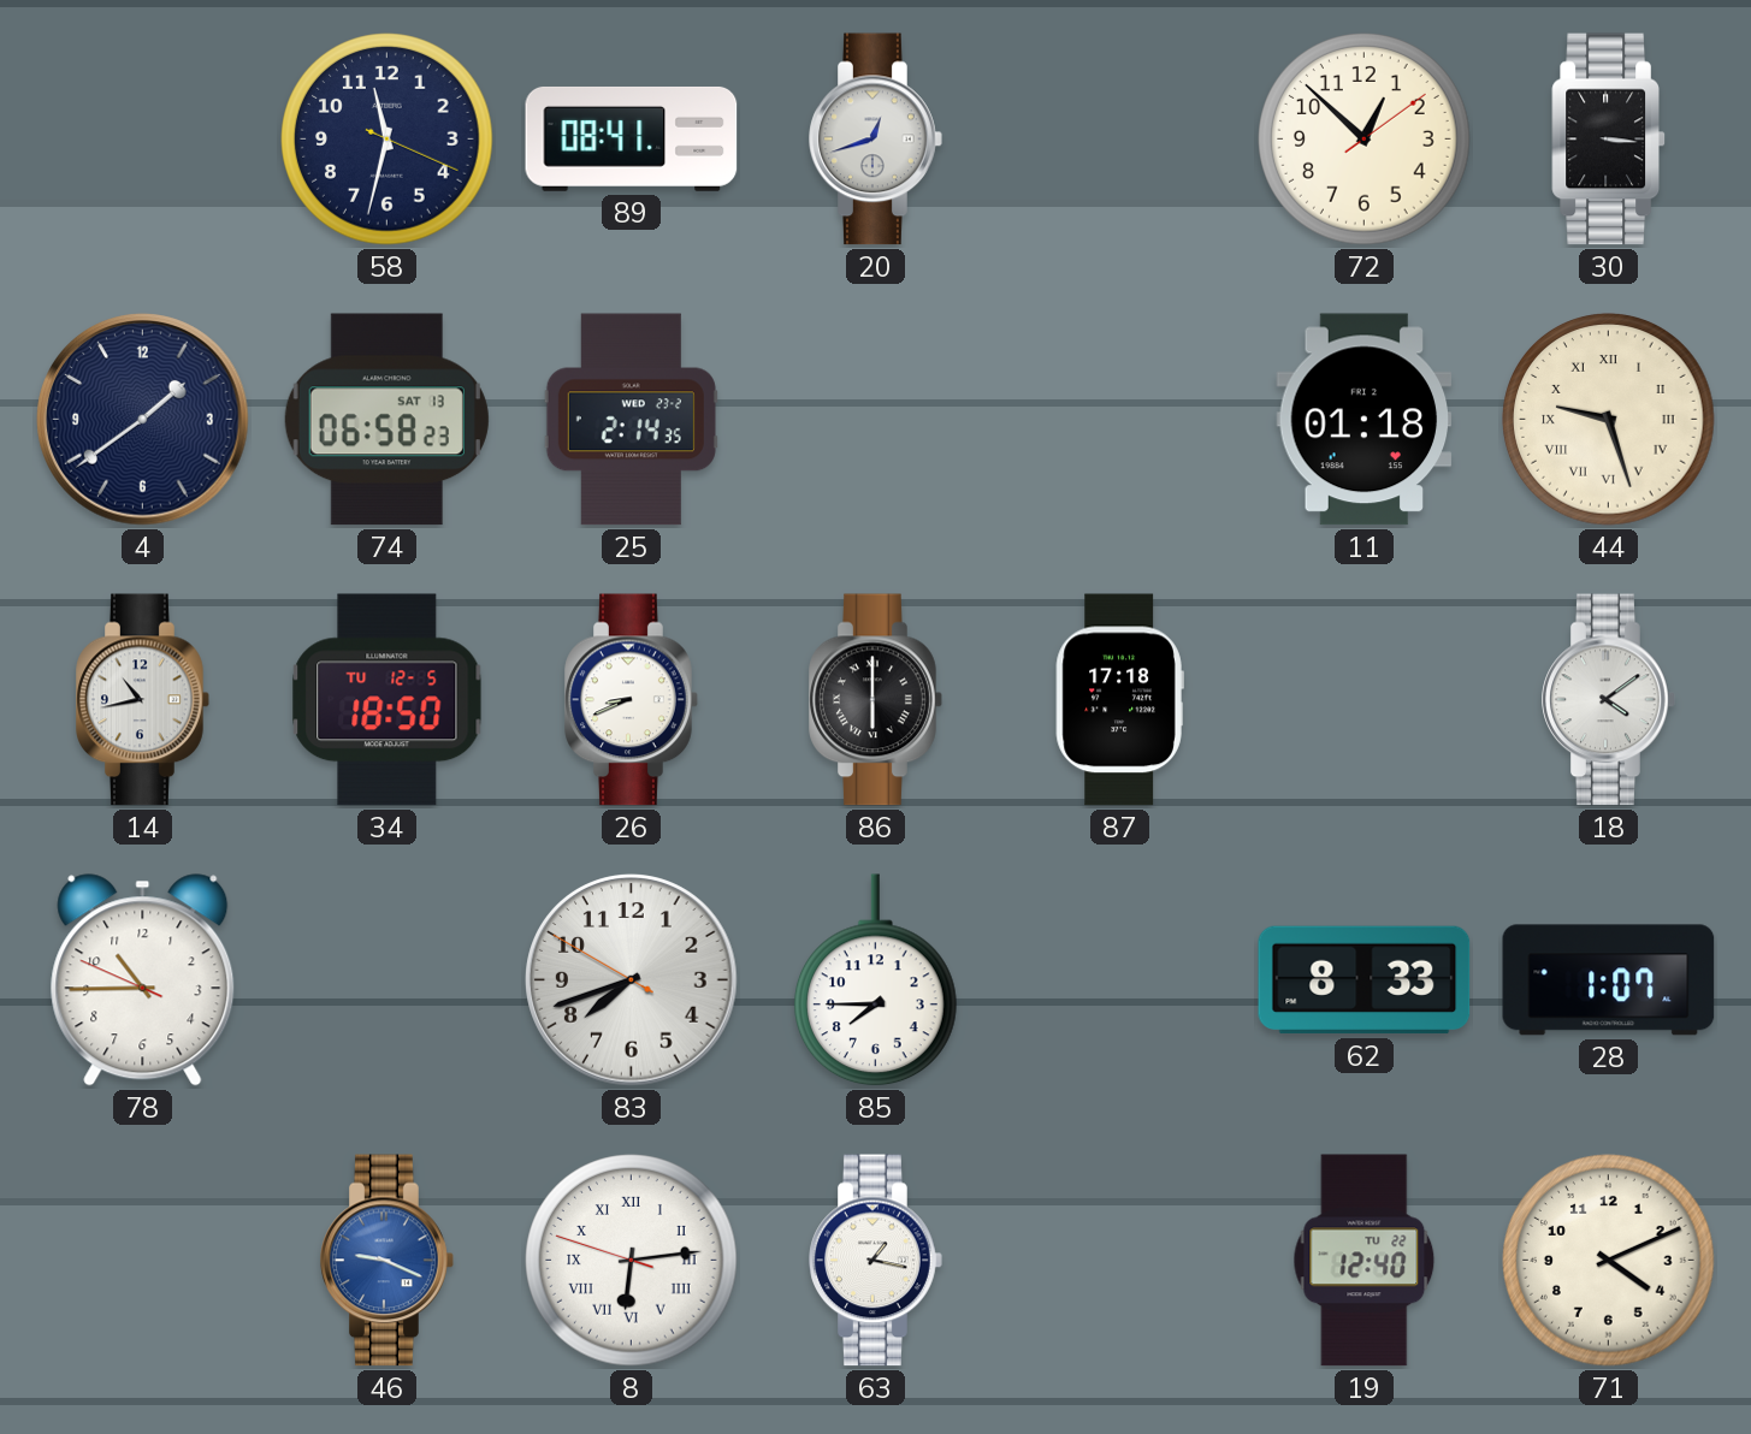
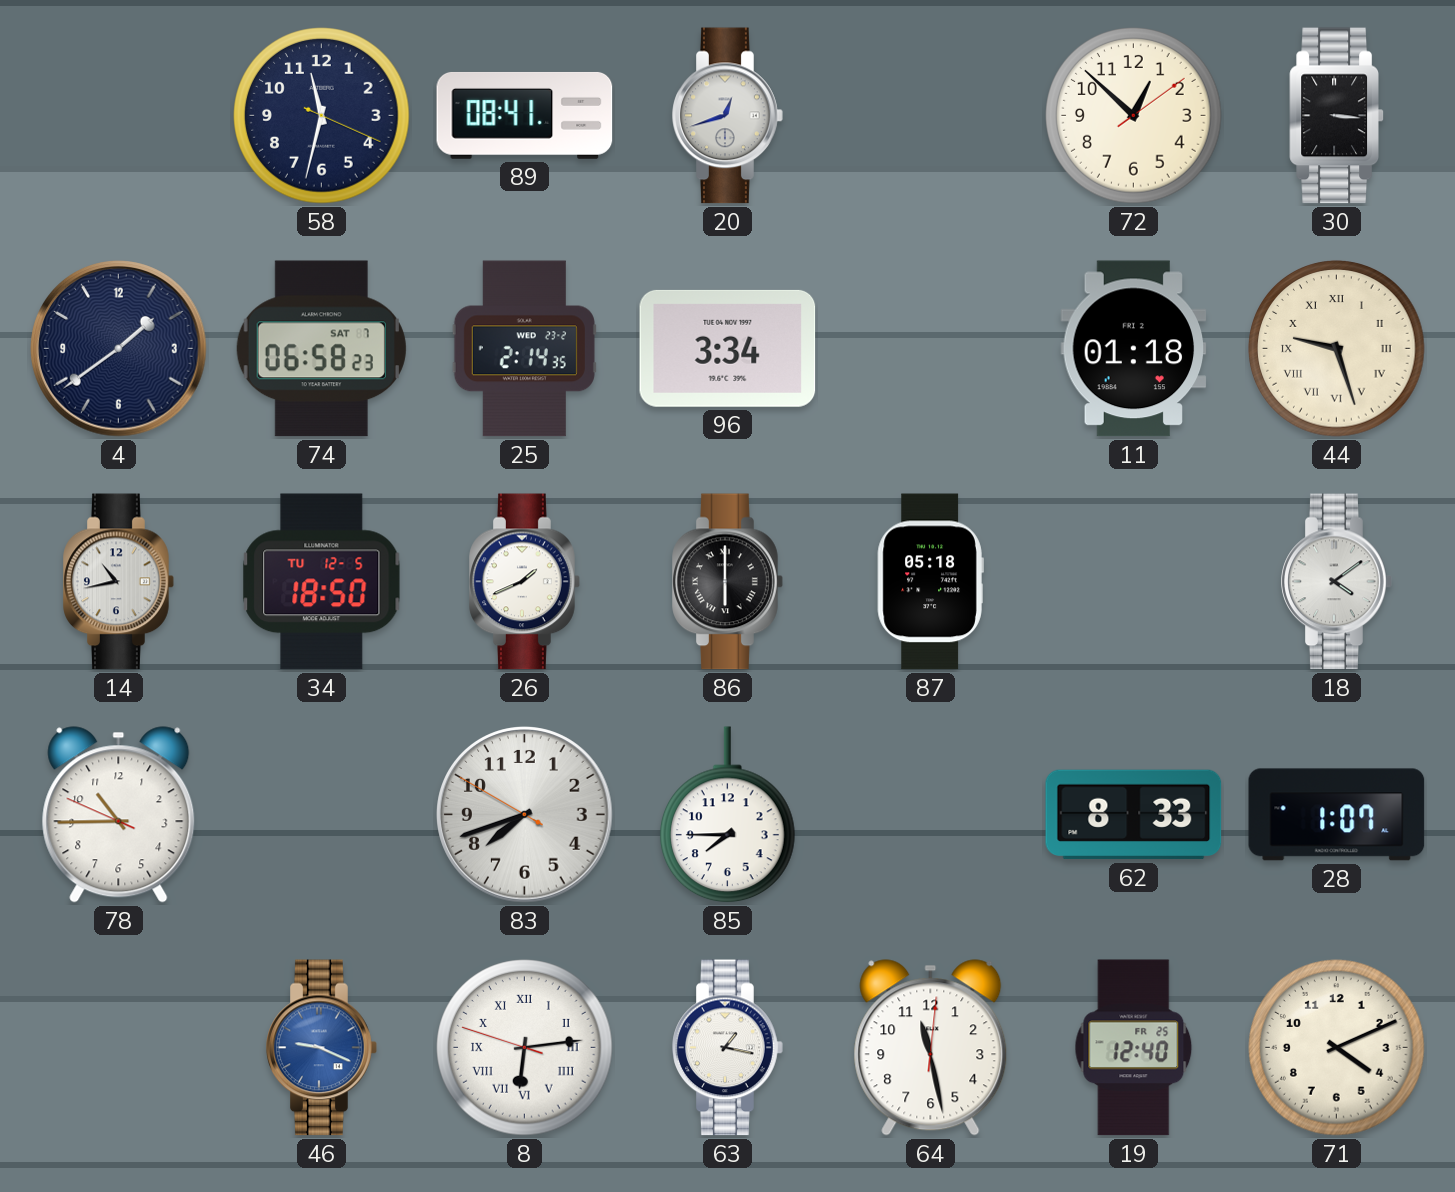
74 date: SAT 13 -> SAT 7
96: none -> 3:34
26: 8:41 -> 1:41
87: 17:18 -> 05:18
64: none -> 11:28
19 date: TU 22 -> FR 25
